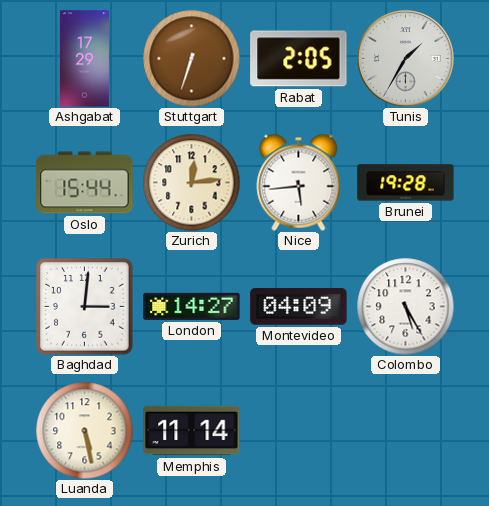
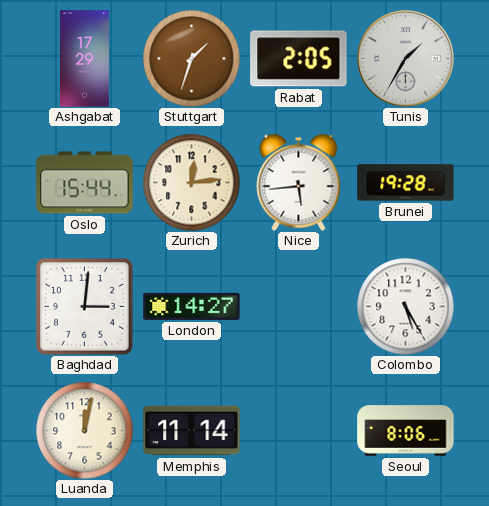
Stuttgart: 6:33 -> 1:33
Montevideo: 04:09 -> none
Luanda: 5:28 -> 12:02
Seoul: none -> 8:06
